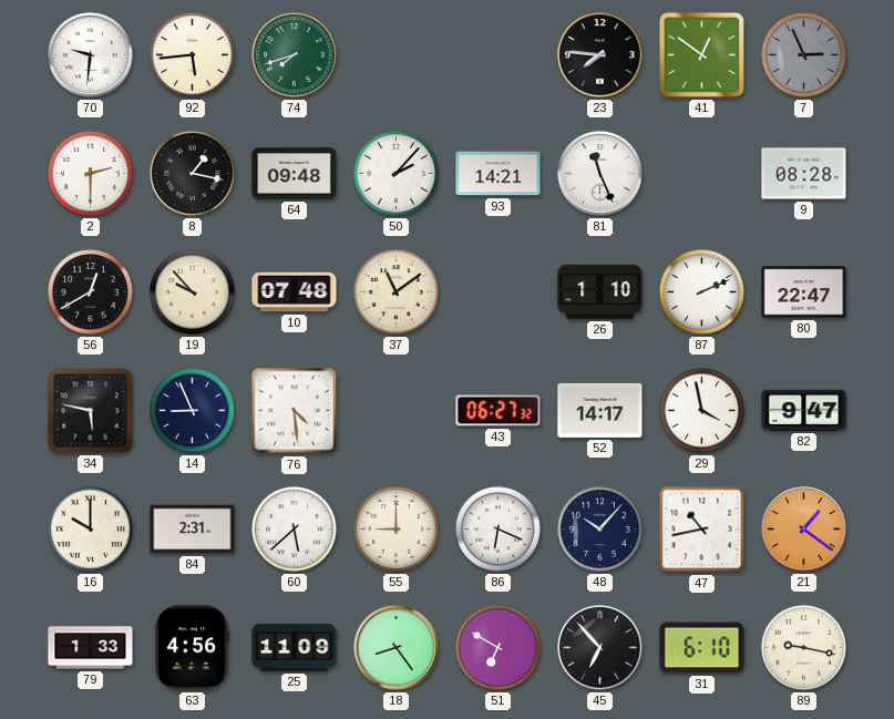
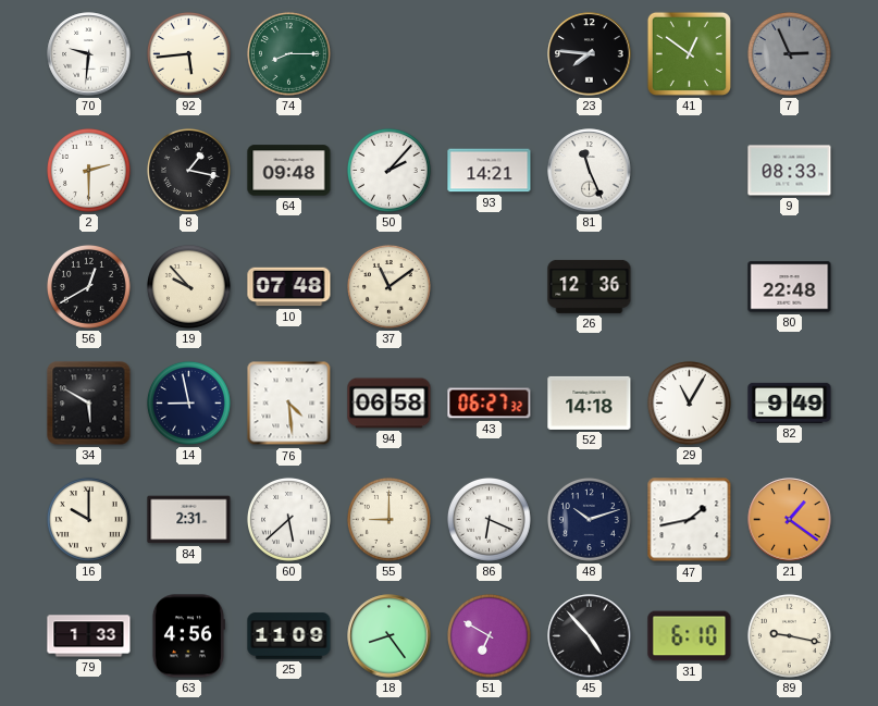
74: 7:42 -> 8:15
9: 08:28 -> 08:33
26: 1:10 -> 12:36
87: 2:11 -> none
80: 22:47 -> 22:48
34: 5:47 -> 5:50
14: 8:56 -> 8:58
94: none -> 06:58
52: 14:17 -> 14:18
29: 3:58 -> 11:05
82: 9:47 -> 9:49
48: 10:07 -> 10:12
47: 10:43 -> 1:43
45: 6:53 -> 4:53
